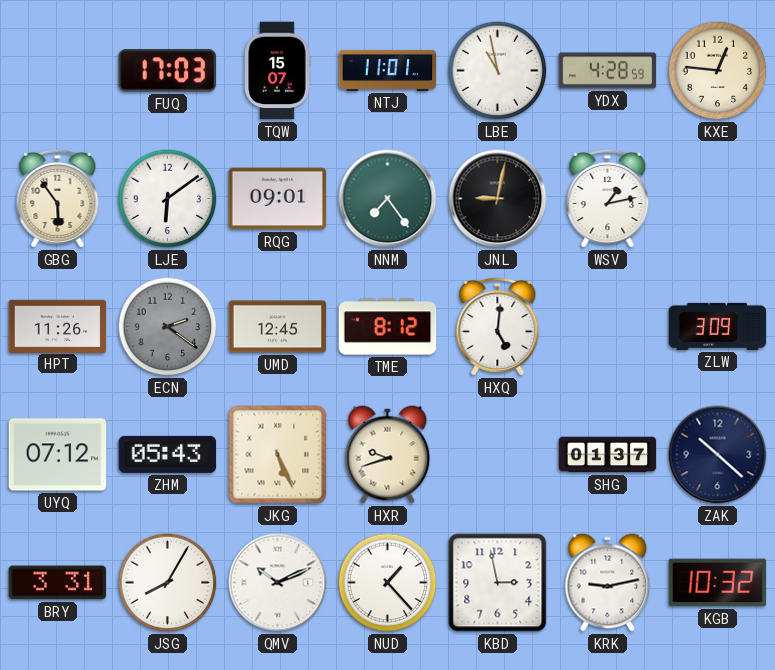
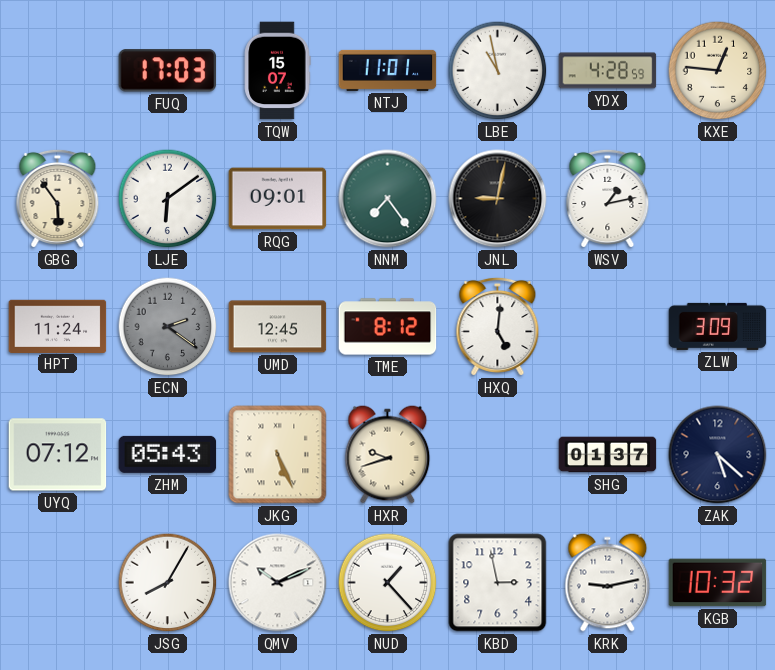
HPT: 11:26 -> 11:24
ZAK: 10:22 -> 5:22
BRY: 3:31 -> none
